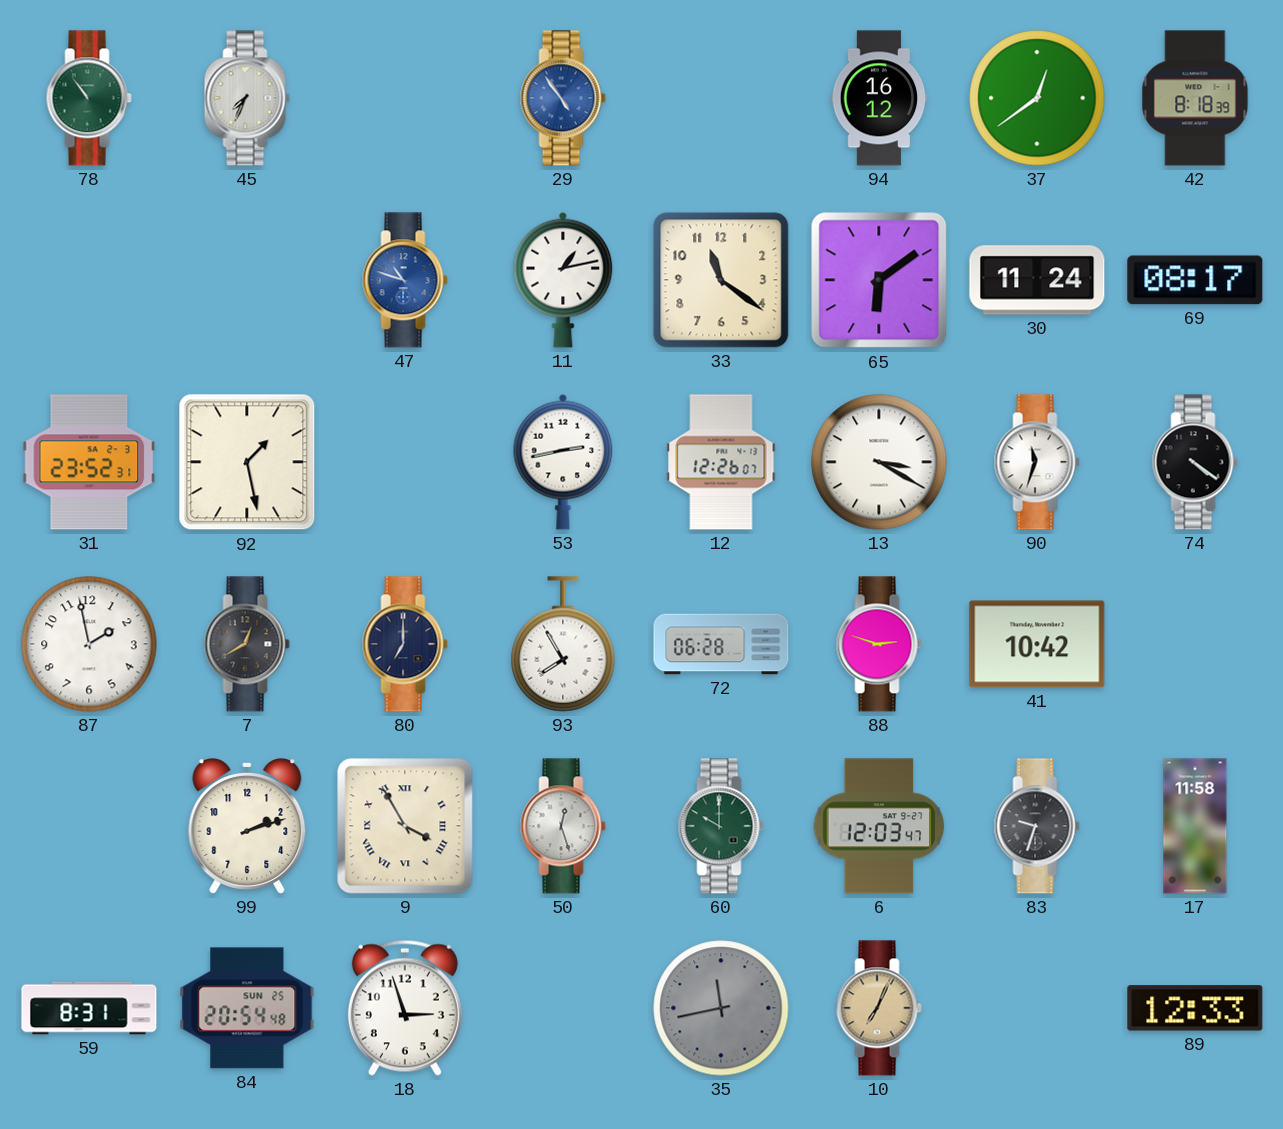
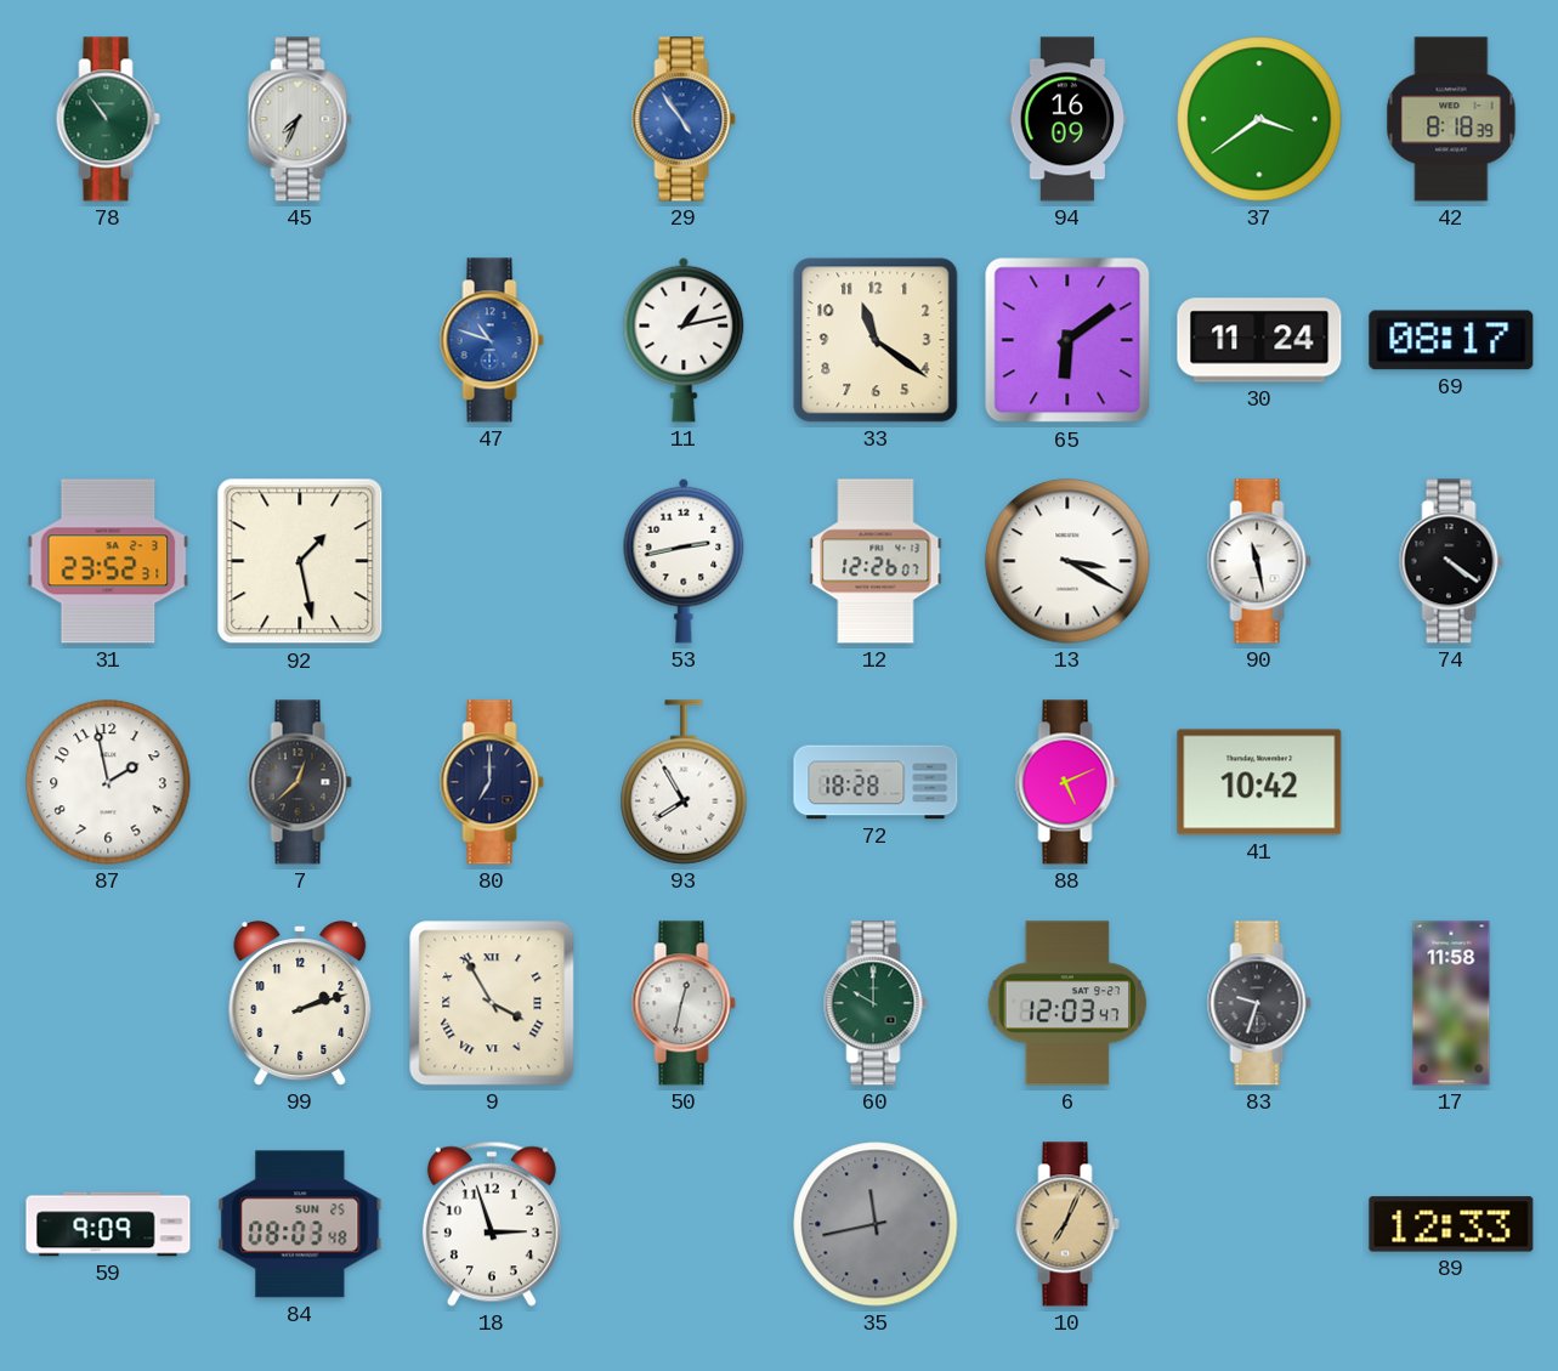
94: 16:12 -> 16:09
37: 12:39 -> 3:39
90: 11:33 -> 11:28
7: 12:40 -> 12:38
72: 06:28 -> 18:28
88: 2:48 -> 5:11
50: 12:27 -> 12:32
59: 8:31 -> 9:09
84: 20:54 -> 08:03
